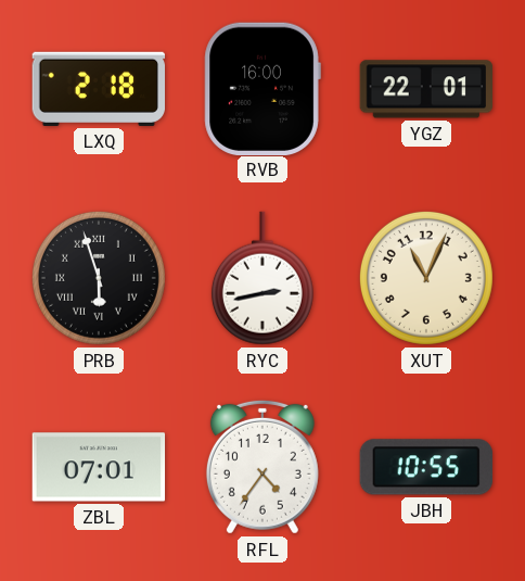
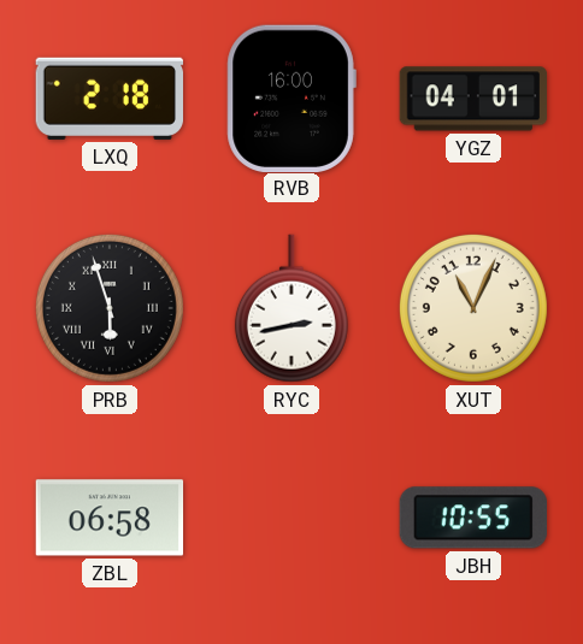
YGZ: 22:01 -> 04:01
ZBL: 07:01 -> 06:58
RFL: 4:36 -> none
